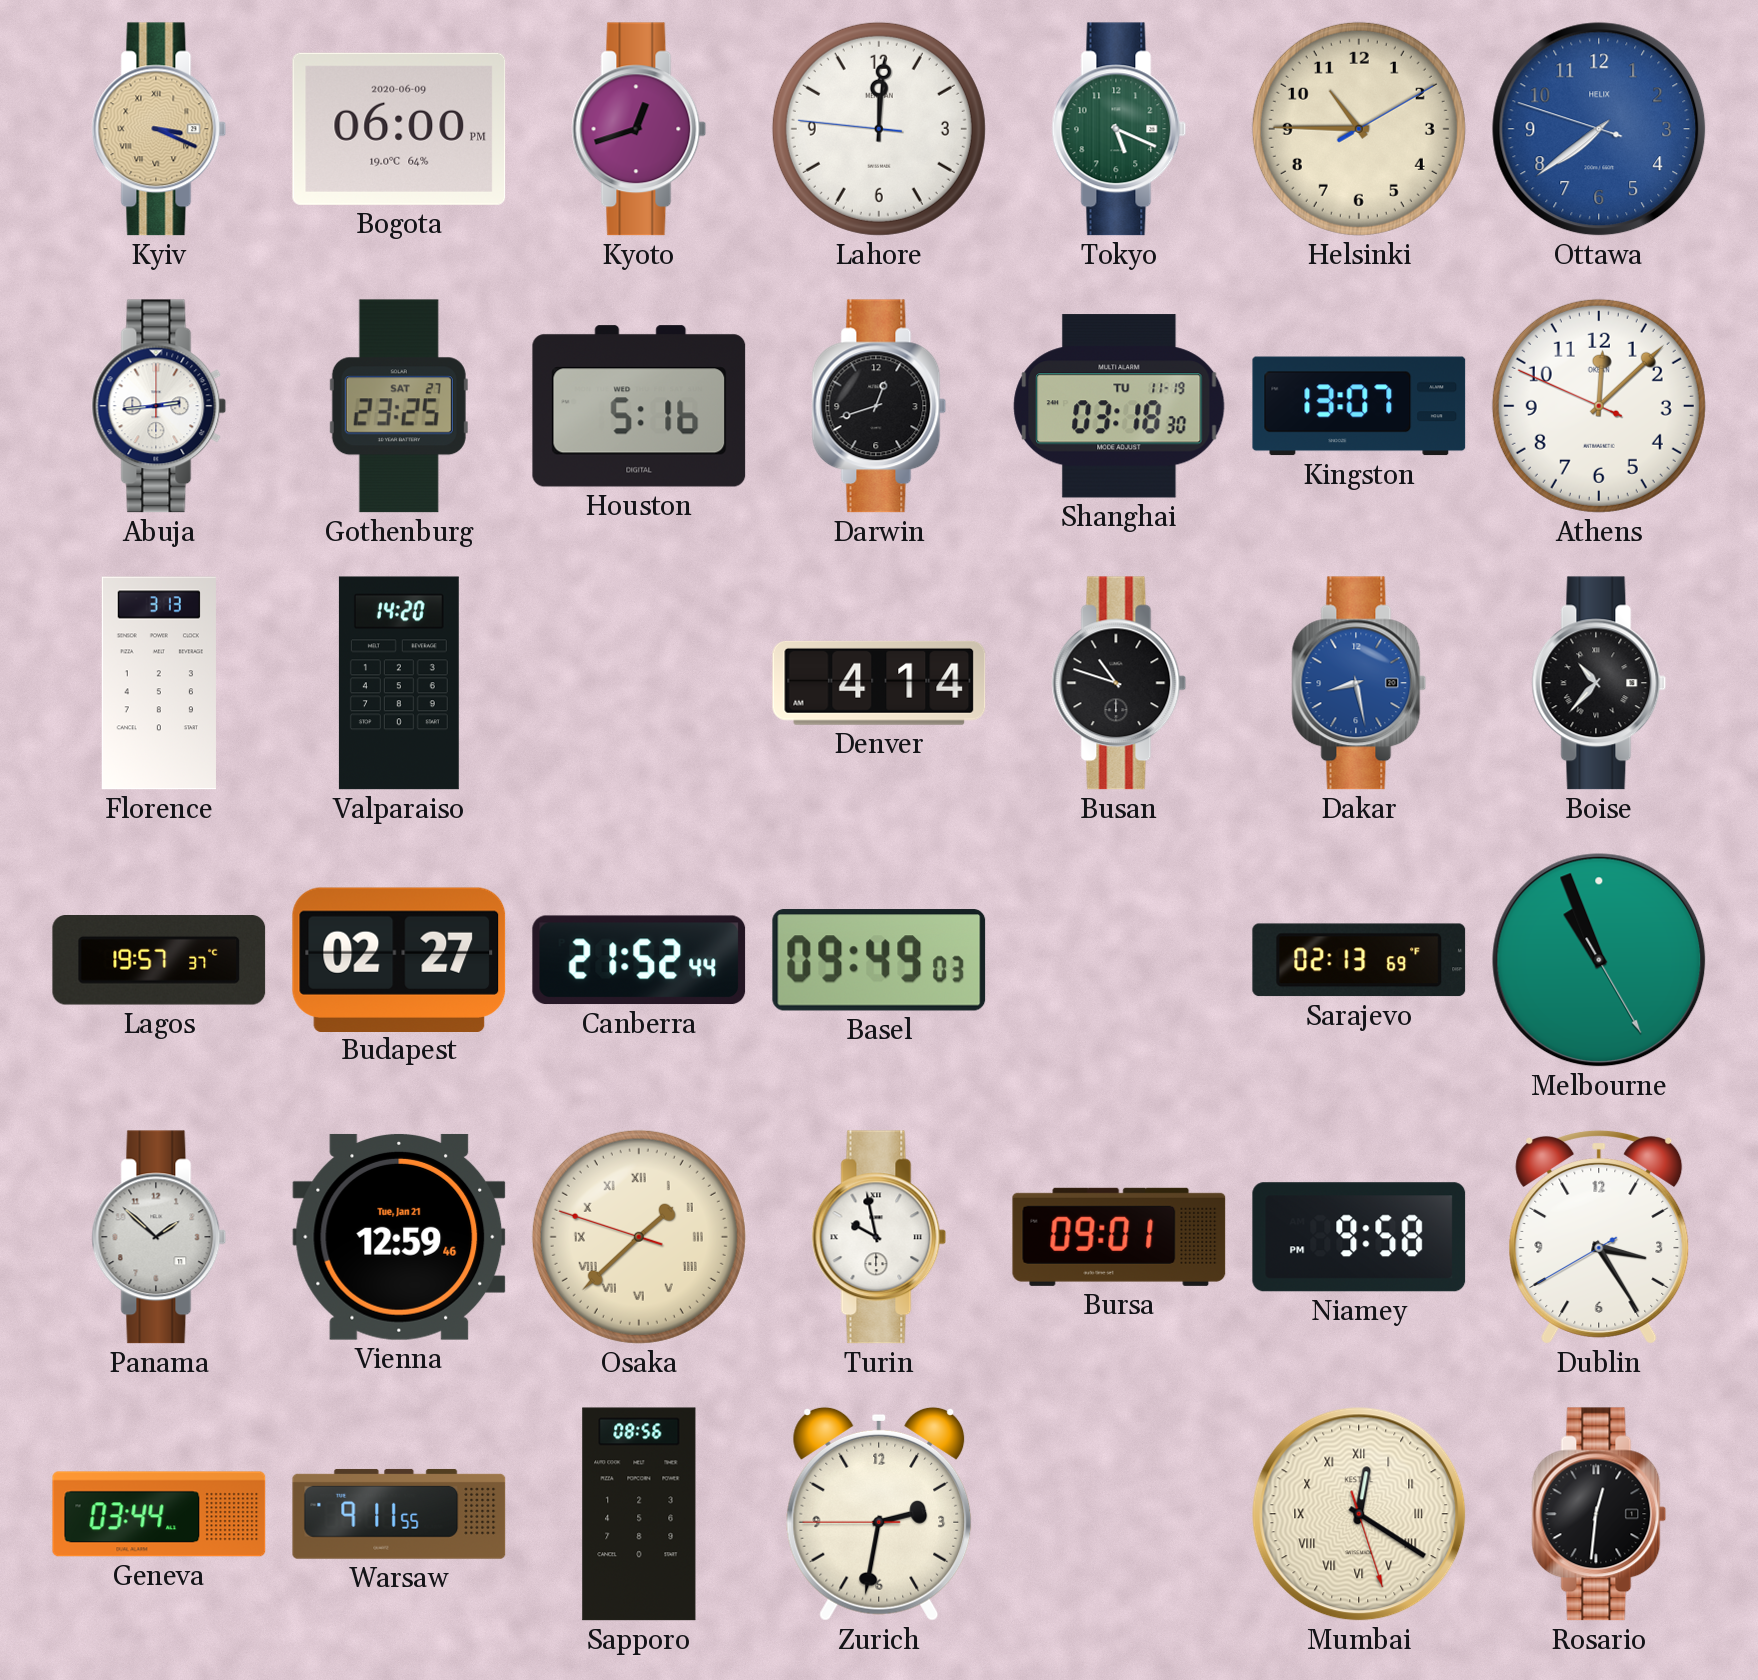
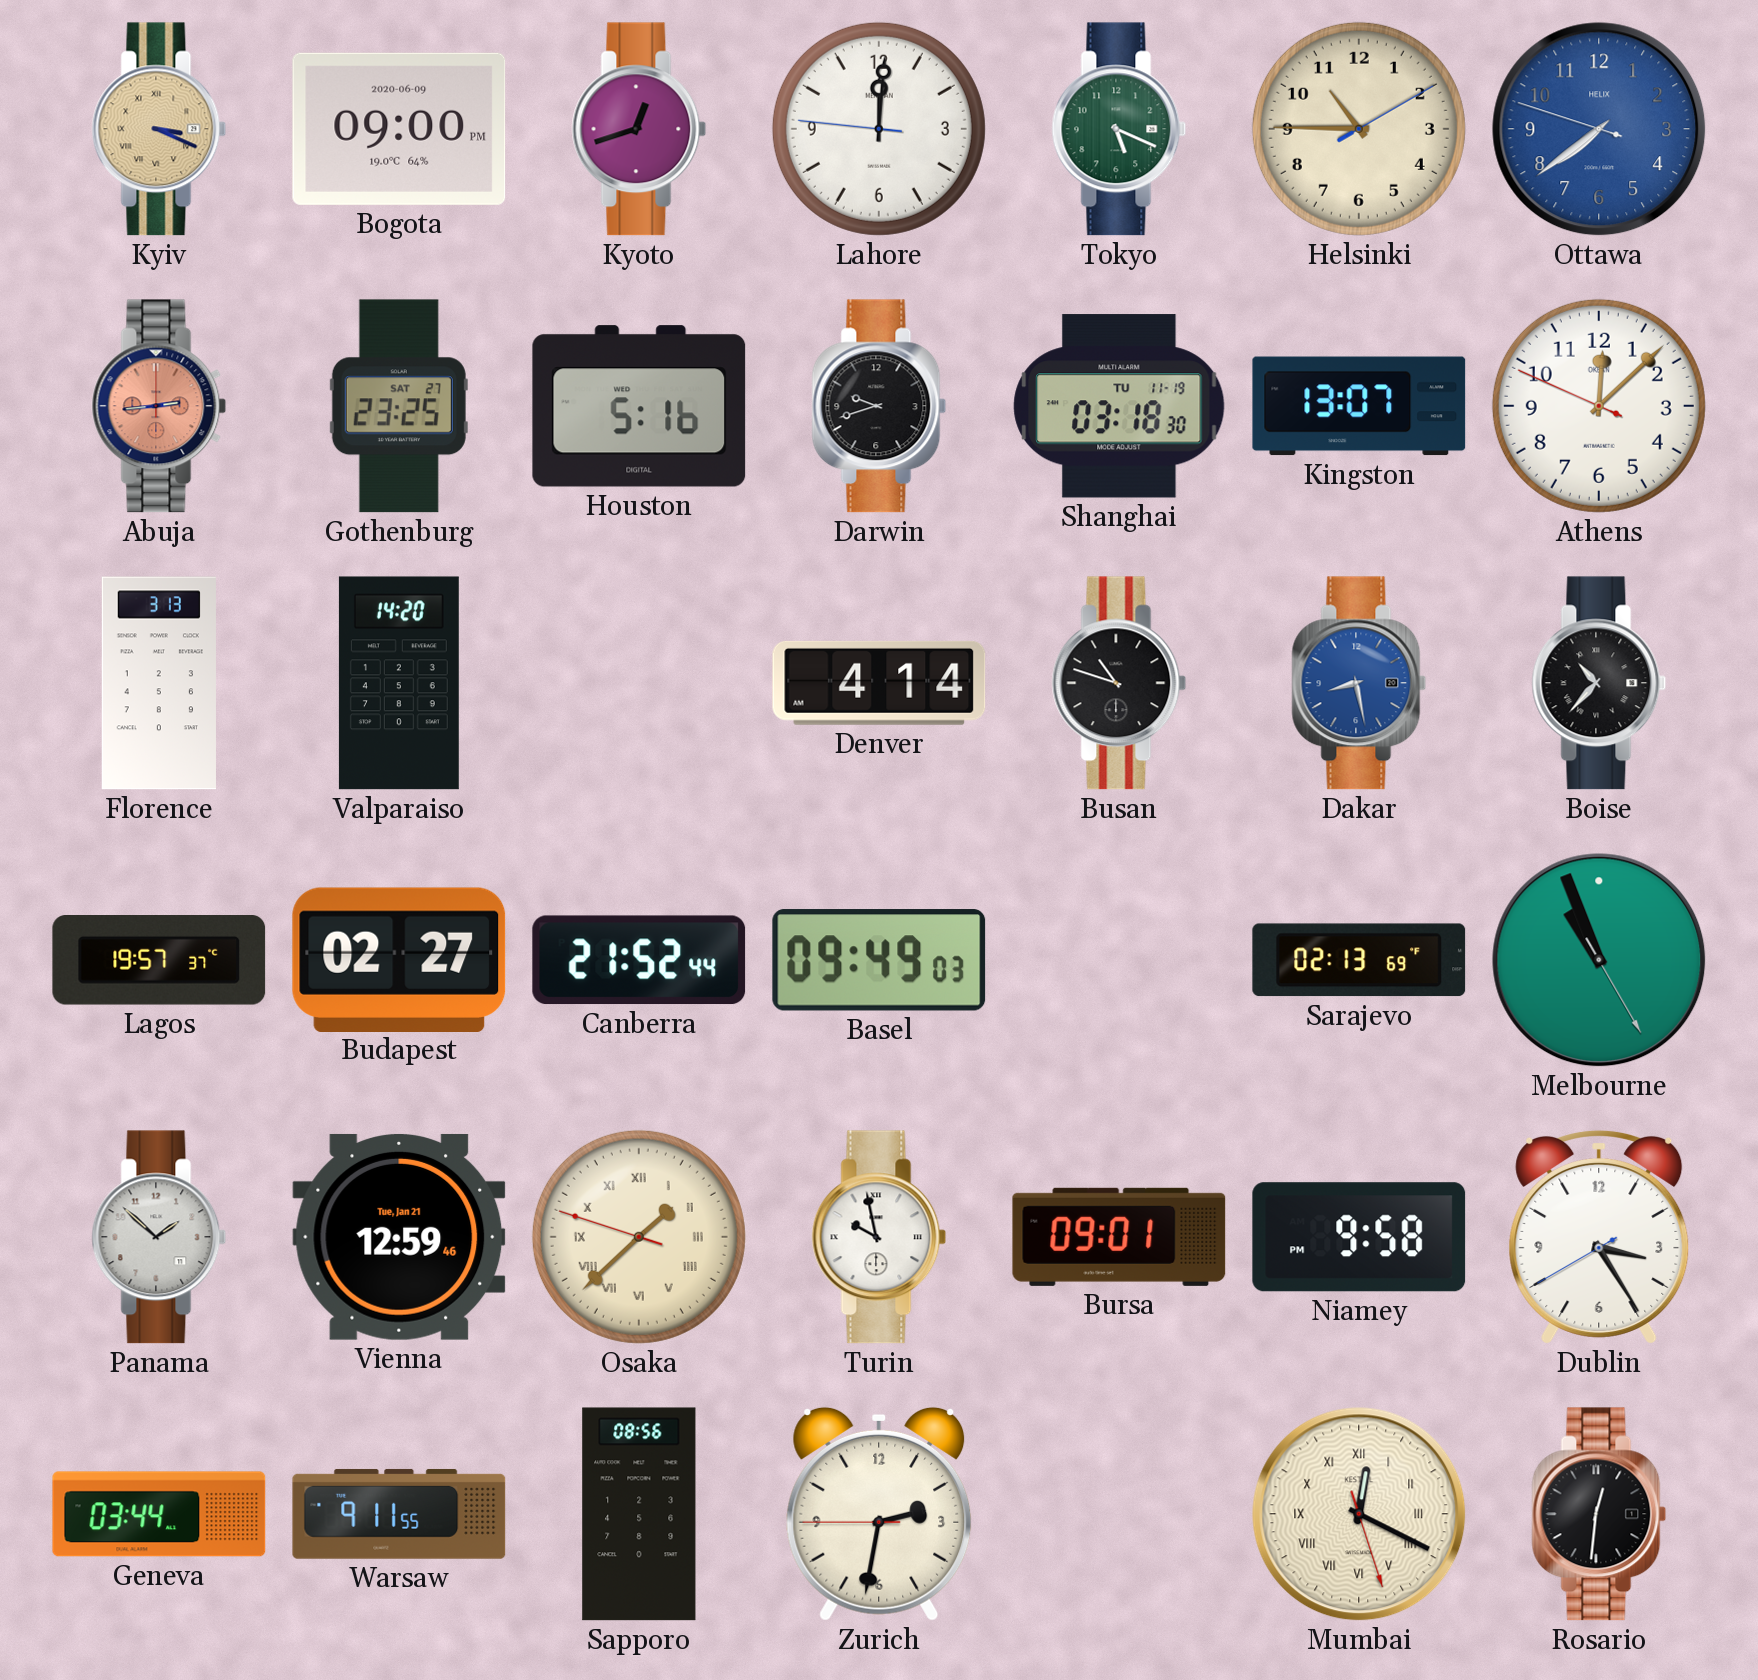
Bogota: 06:00 -> 09:00
Abuja dial: white -> salmon
Darwin: 12:42 -> 9:42
Mumbai: 12:20 -> 12:19
